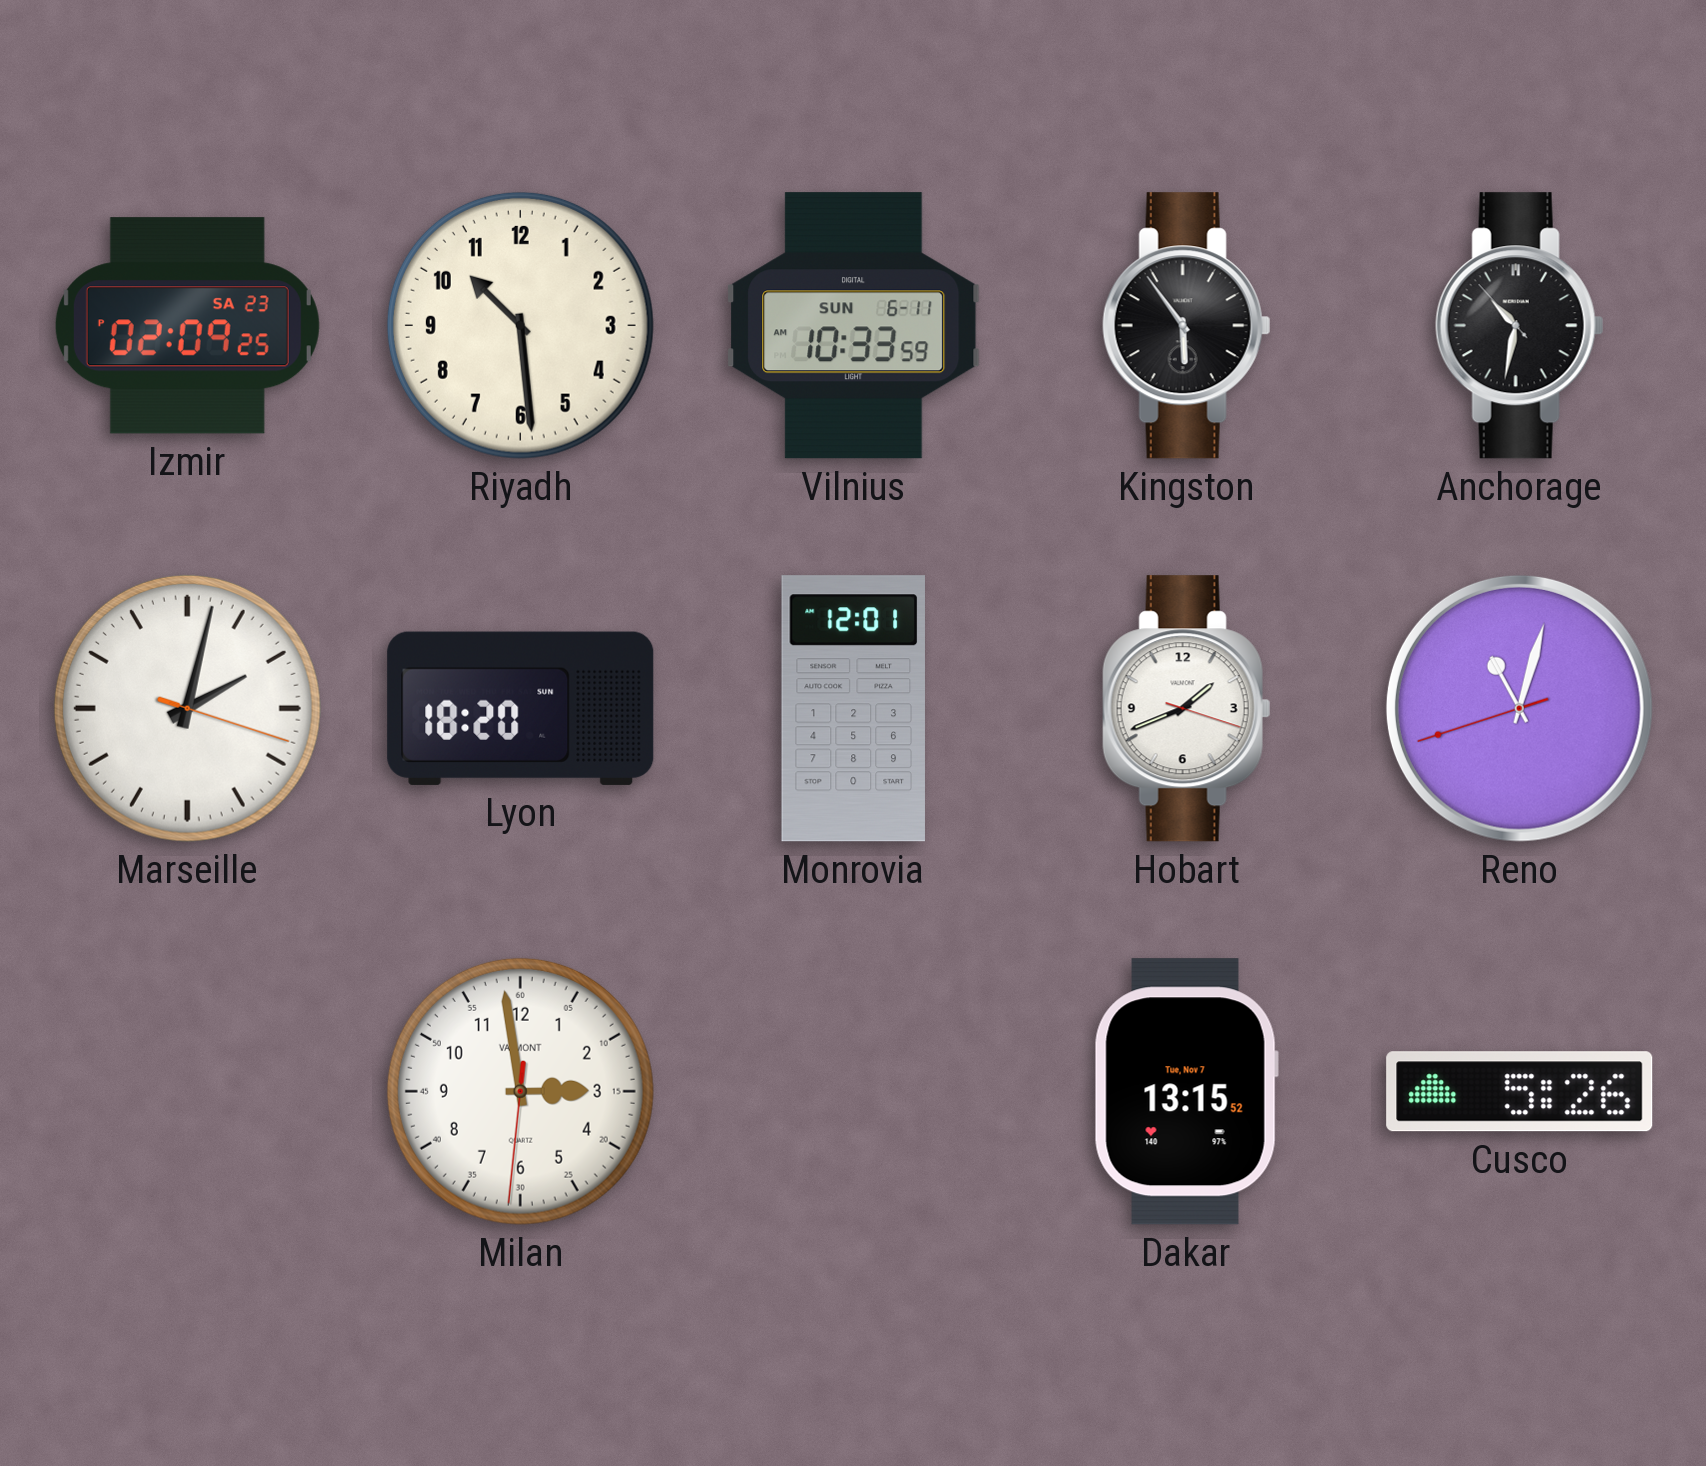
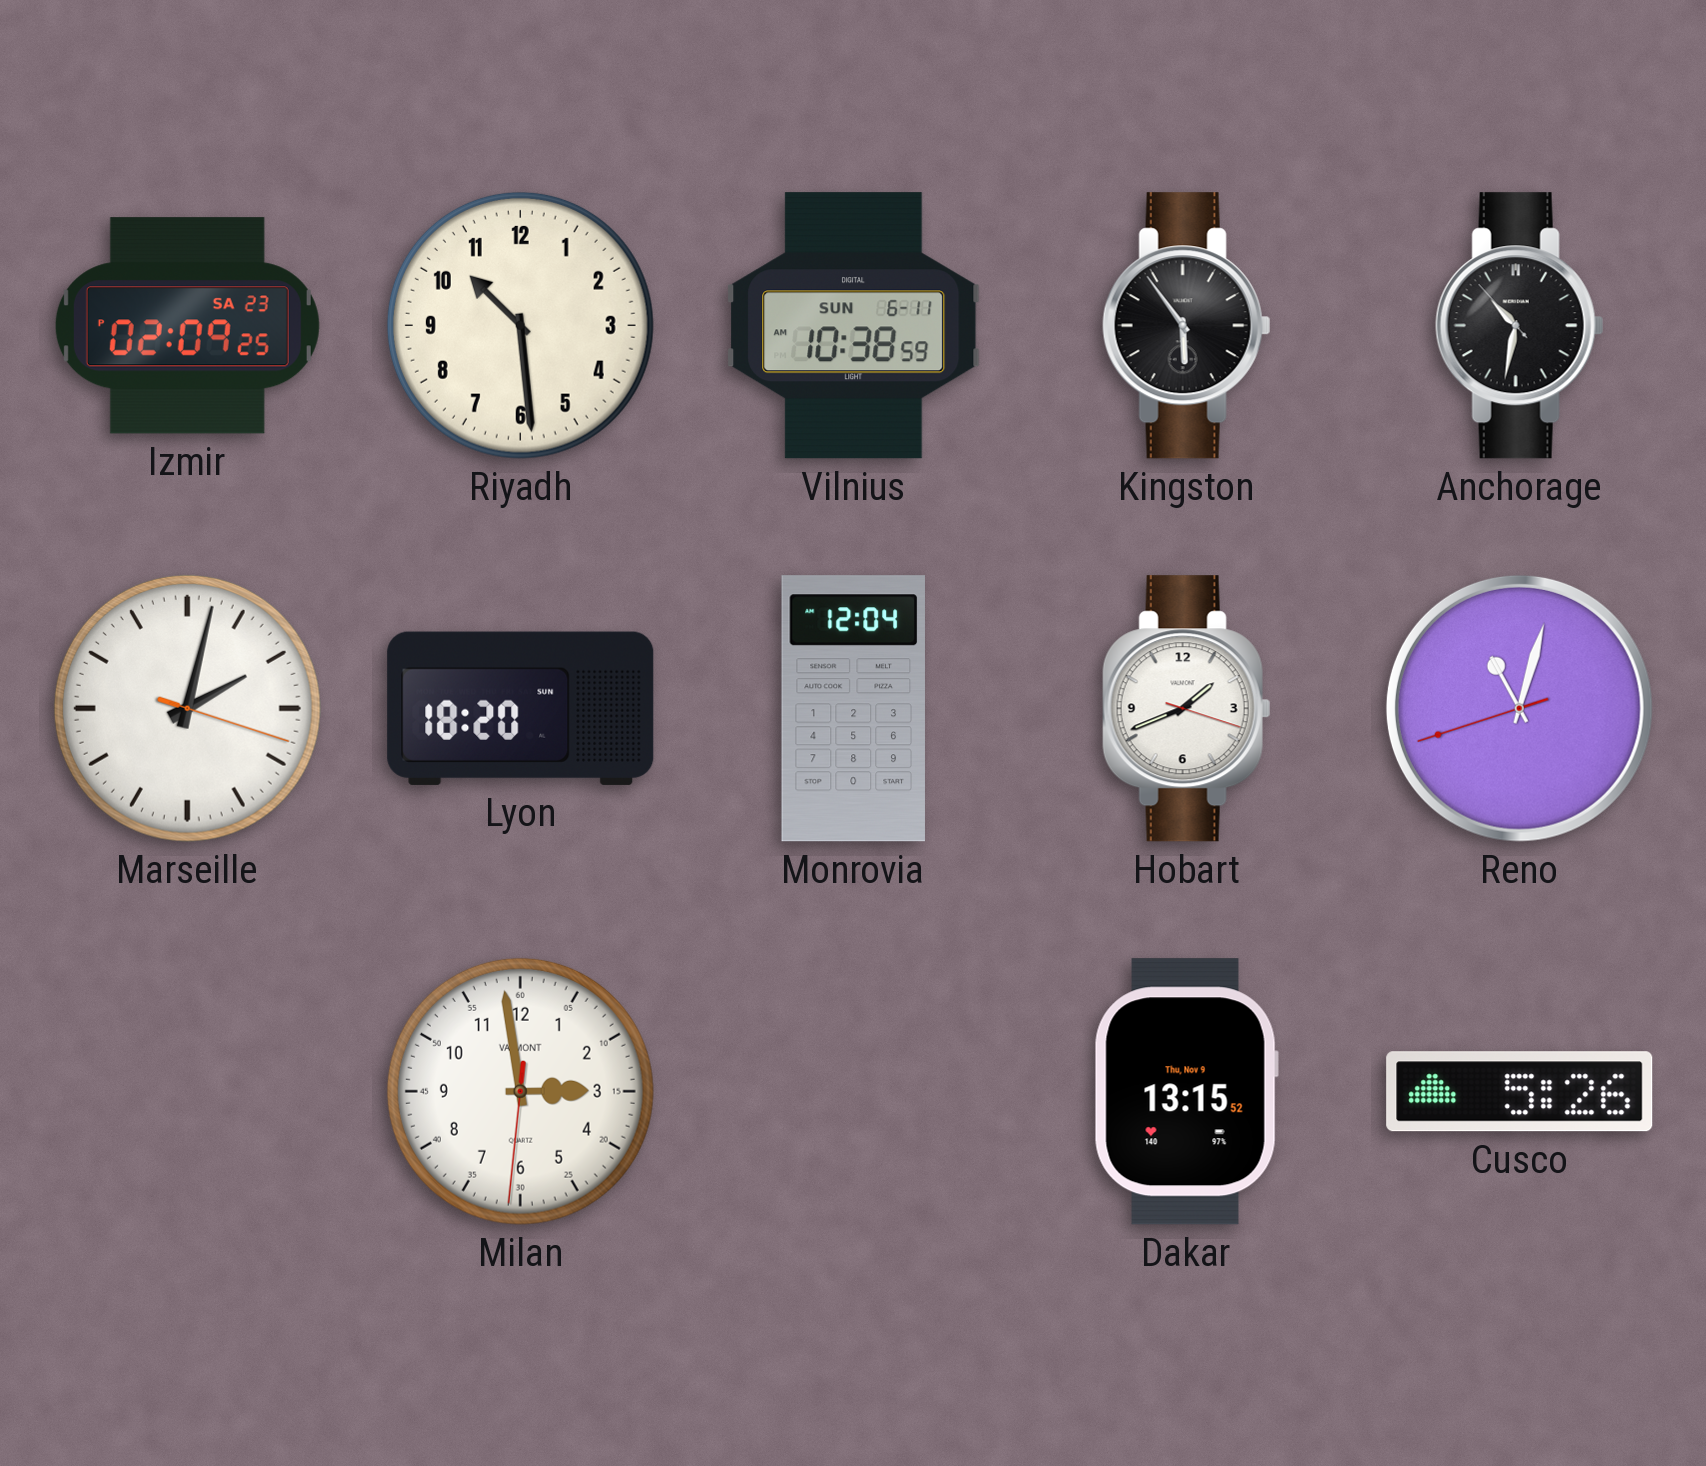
Vilnius: 10:33 -> 10:38
Monrovia: 12:01 -> 12:04
Dakar date: Tue, Nov 7 -> Thu, Nov 9
